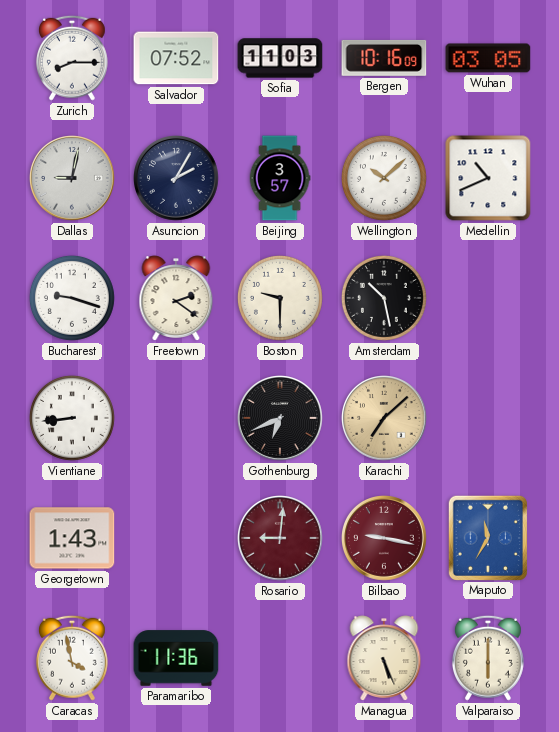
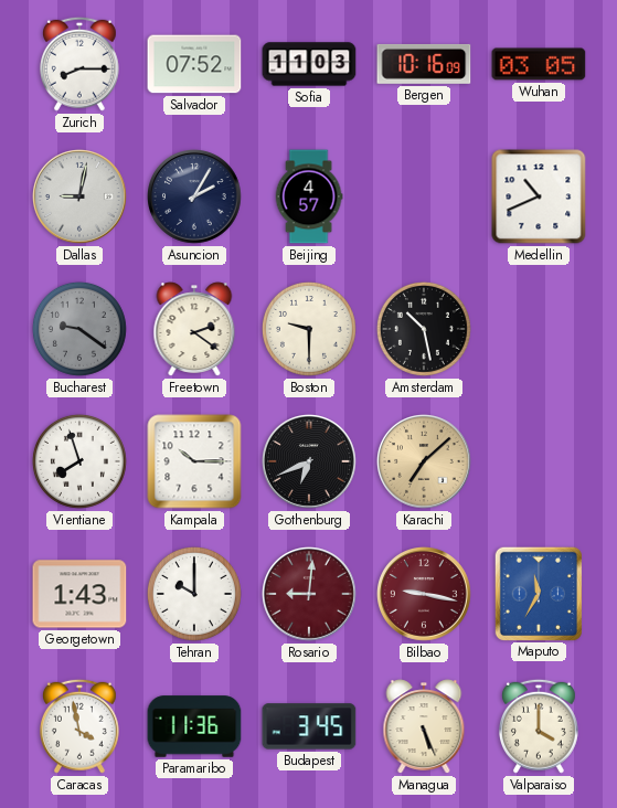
Beijing: 3:57 -> 4:57
Wellington: 10:08 -> none
Bucharest: 9:18 -> 9:21
Bucharest dial: white -> grey
Vientiane: 8:44 -> 7:57
Kampala: none -> 10:15
Tehran: none -> 10:00
Budapest: none -> 3:45
Valparaiso: 6:00 -> 4:00
